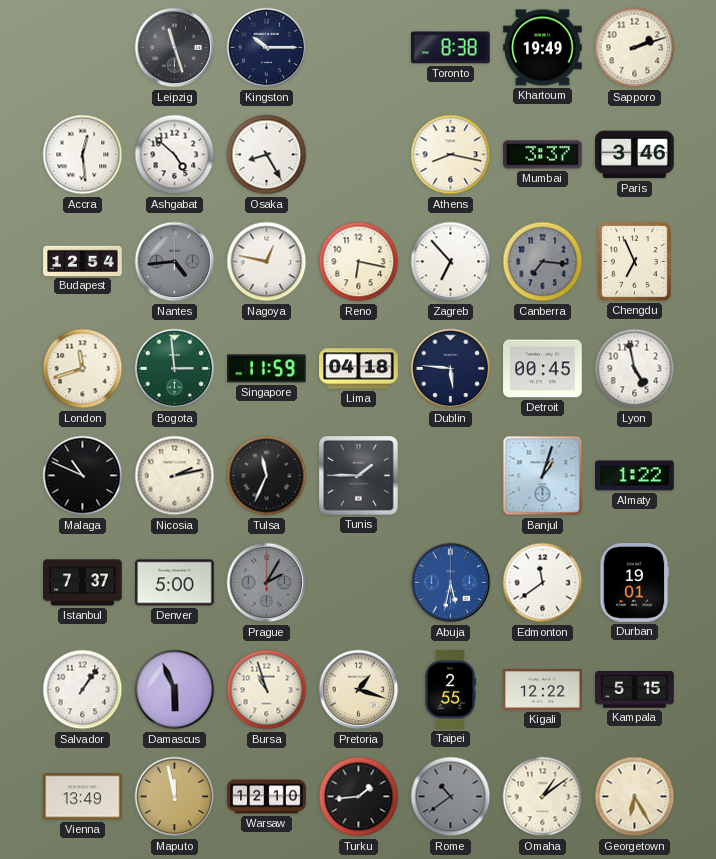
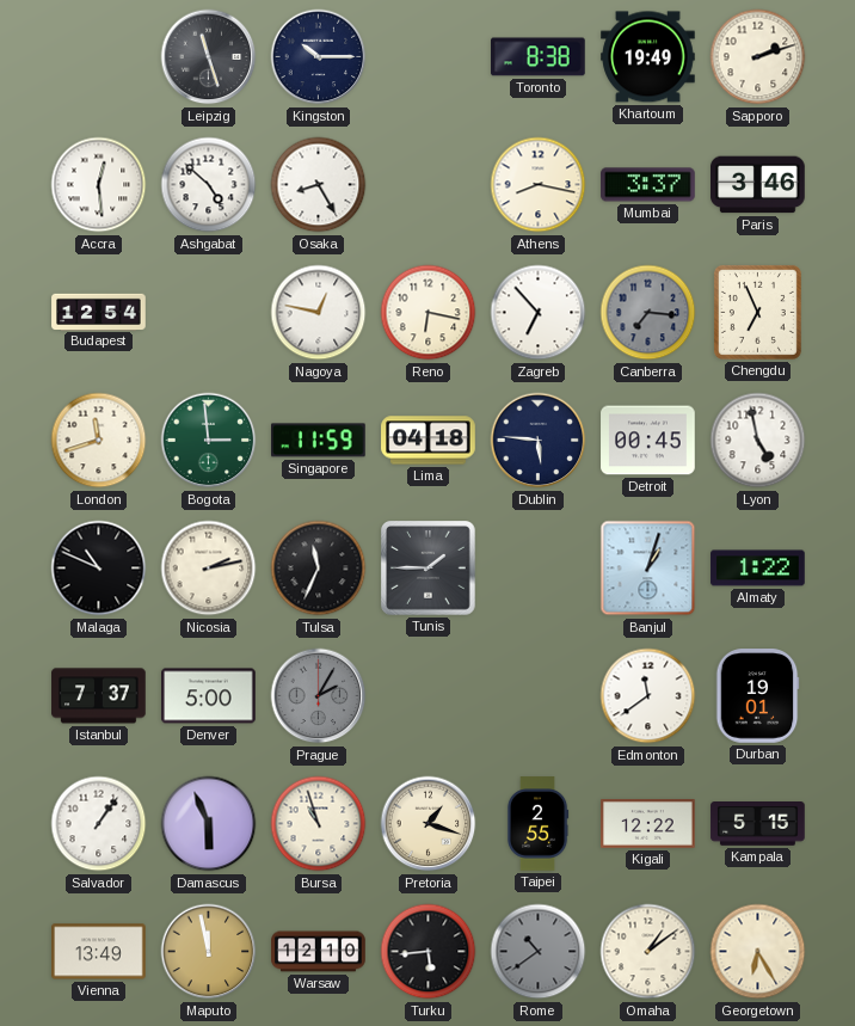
Nantes: 4:44 -> none
Abuja: 5:32 -> none
Turku: 1:44 -> 5:44
